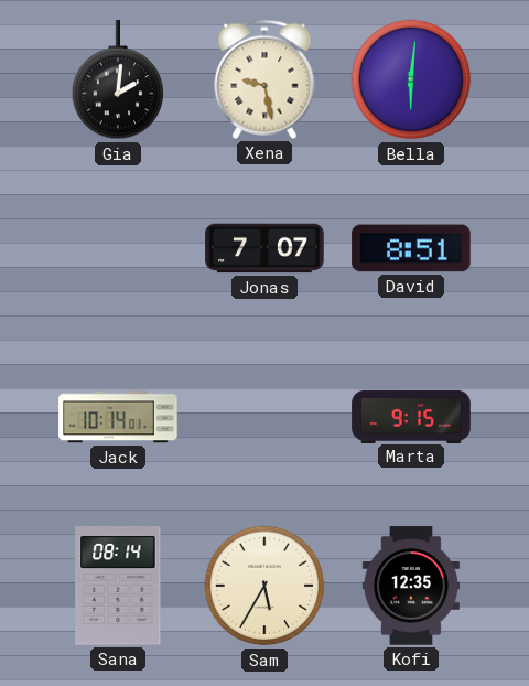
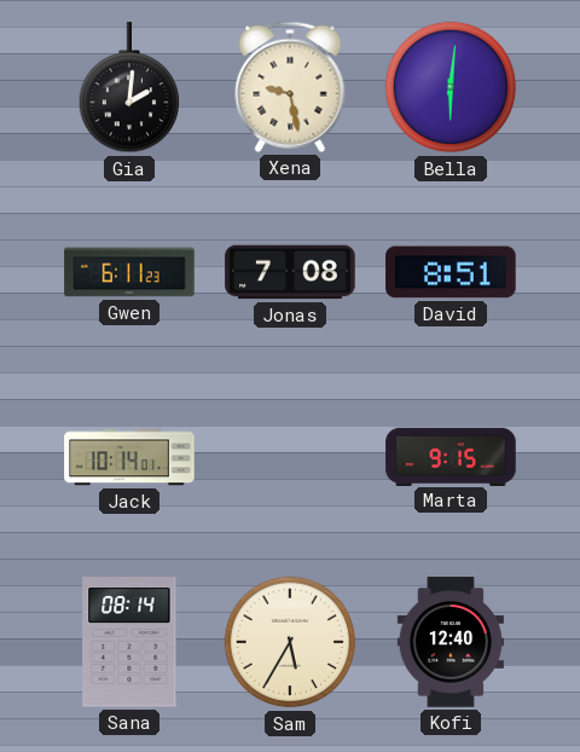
Gwen: none -> 6:11
Jonas: 7:07 -> 7:08
Kofi: 12:35 -> 12:40
